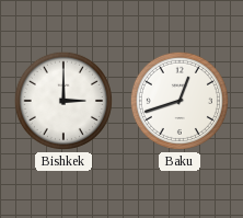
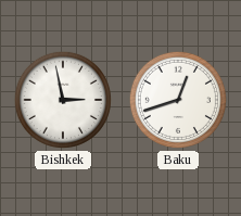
Bishkek: 3:00 -> 2:58
